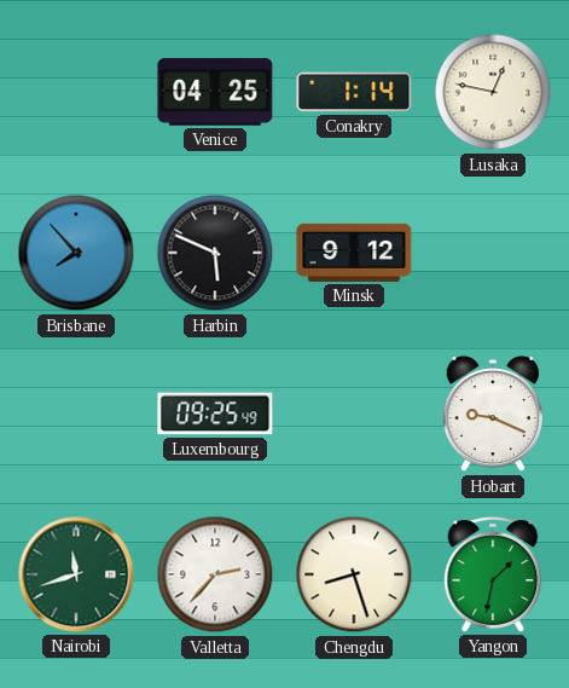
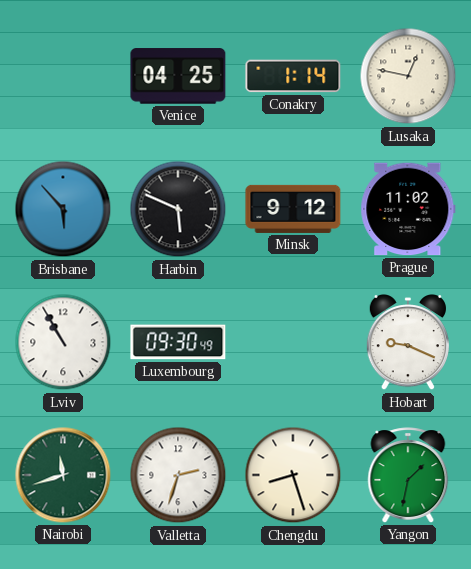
Brisbane: 7:53 -> 5:53
Prague: none -> 11:02
Lviv: none -> 10:55
Luxembourg: 09:25 -> 09:30
Valletta: 2:37 -> 2:33
